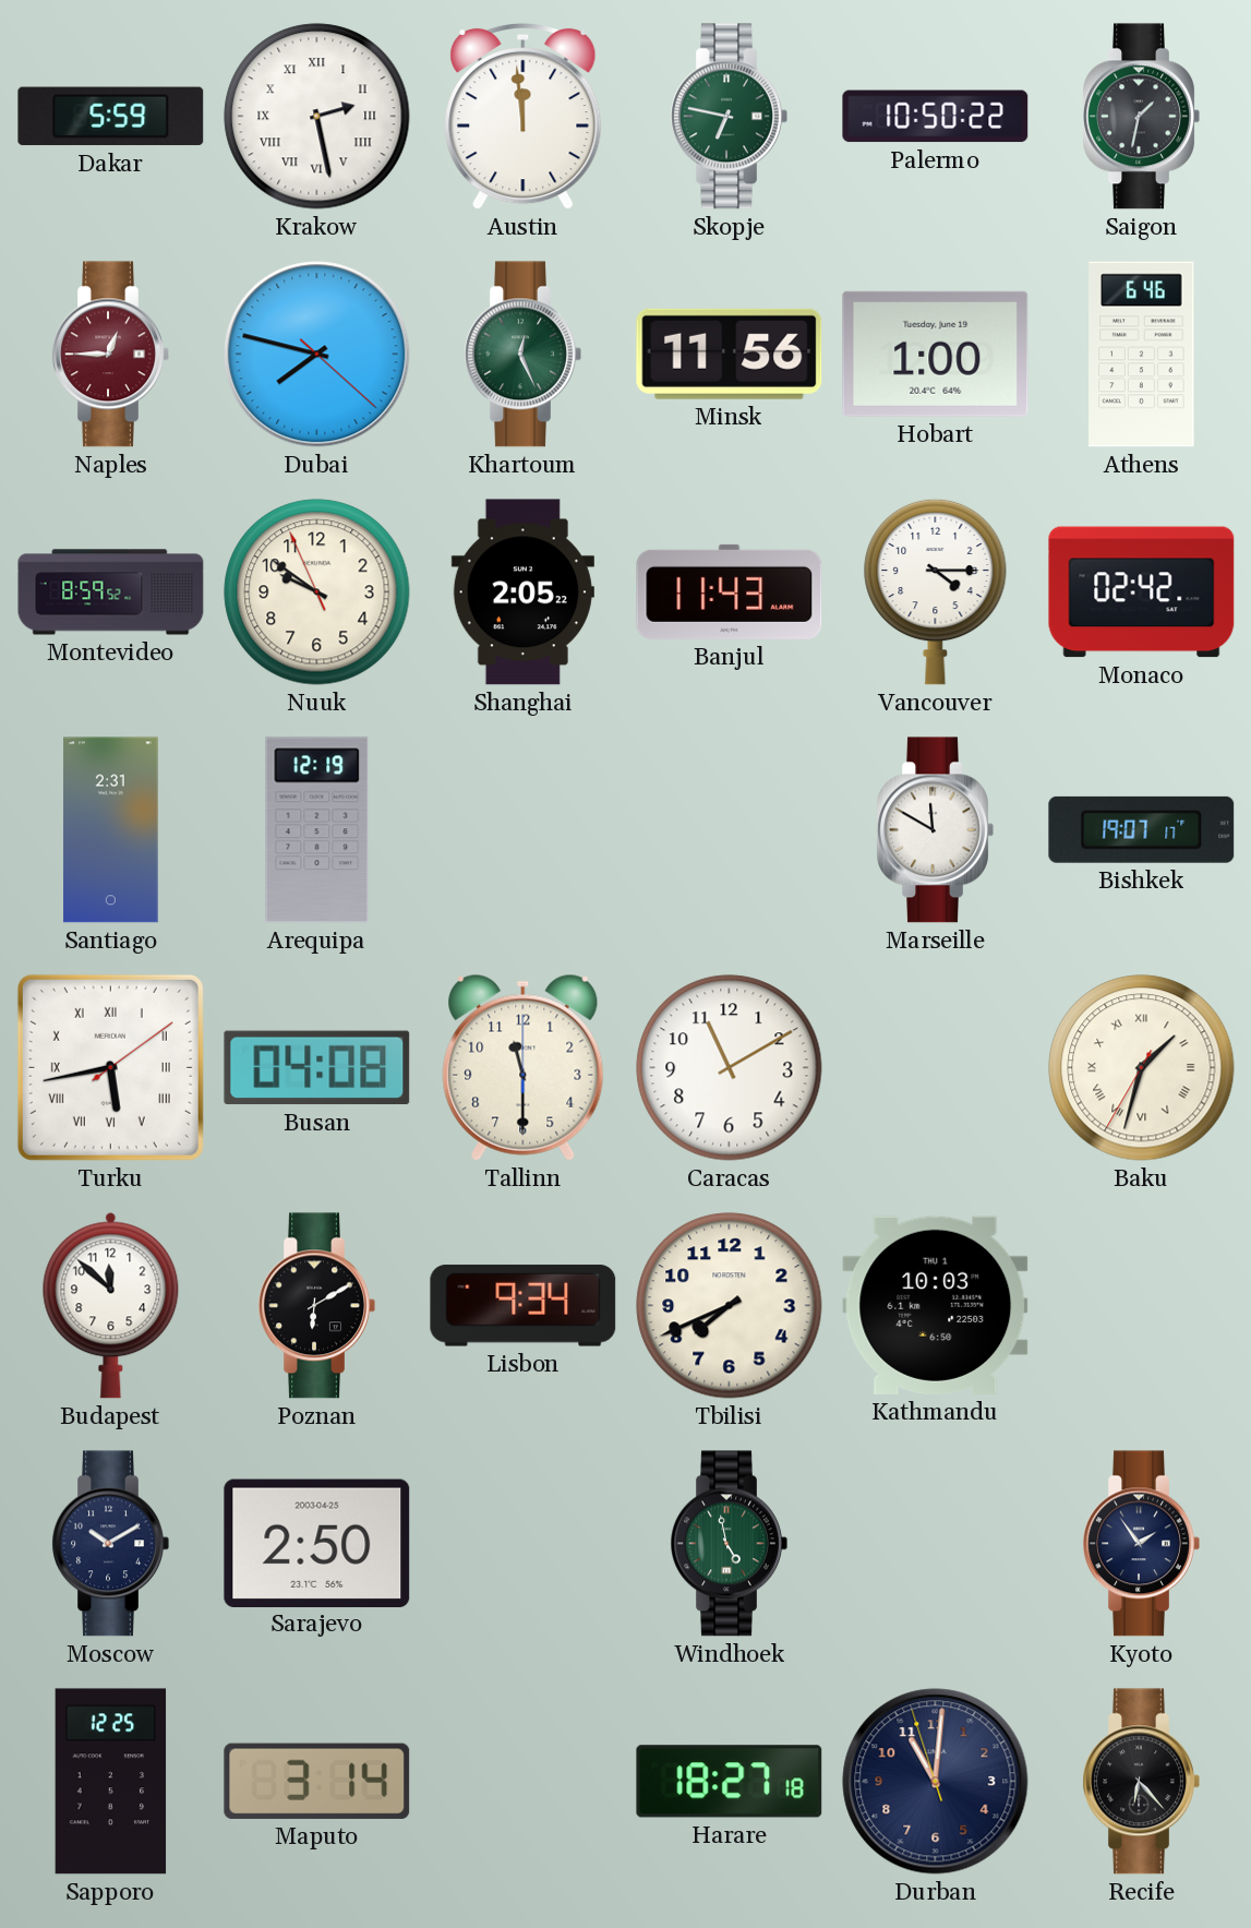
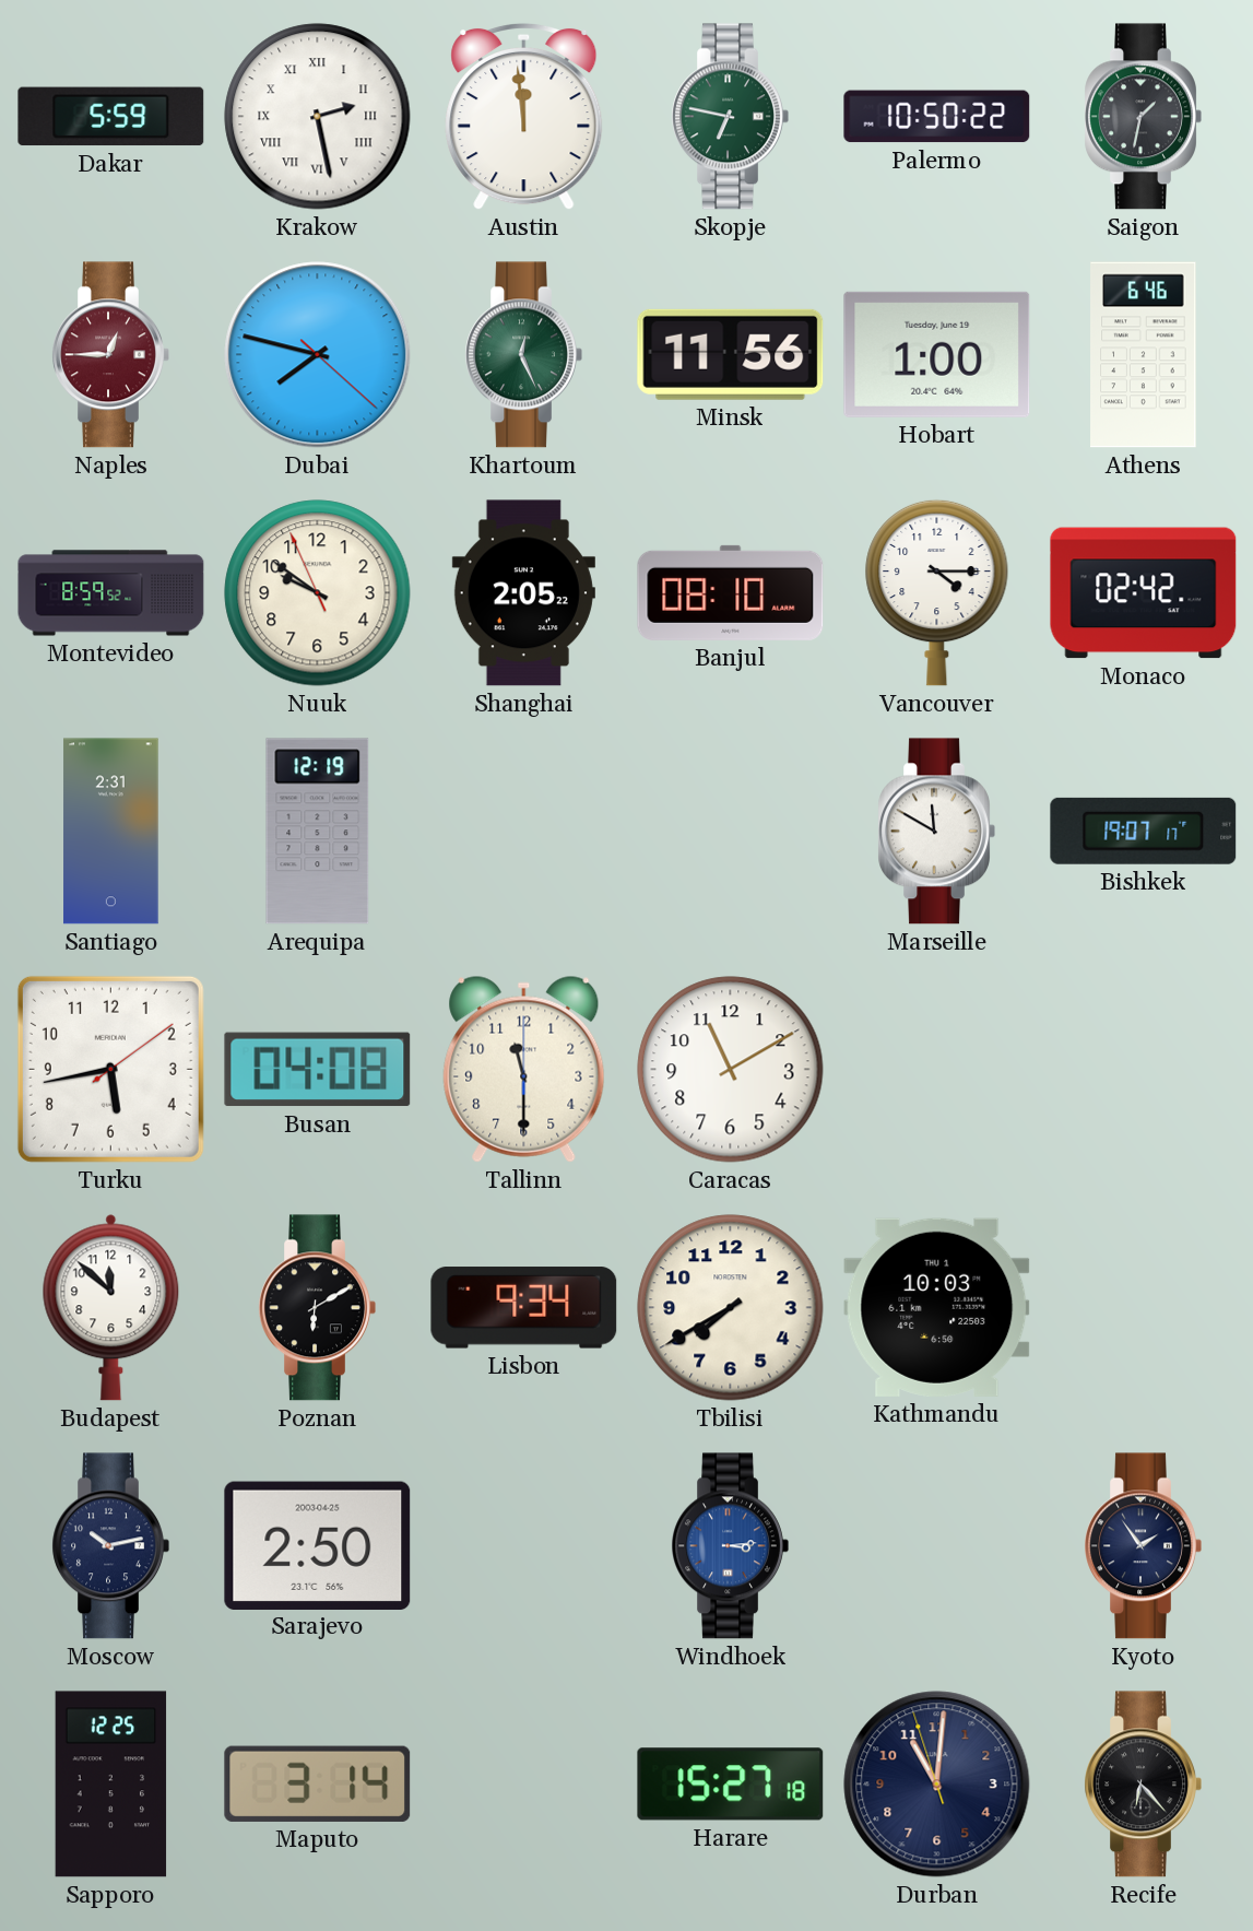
Banjul: 11:43 -> 08:10
Turku numerals: Roman -> Arabic
Baku: 1:32 -> none
Tbilisi: 7:41 -> 7:40
Moscow: 10:10 -> 10:13
Windhoek: 4:58 -> 3:14
Windhoek dial: green -> blue
Harare: 18:27 -> 15:27
